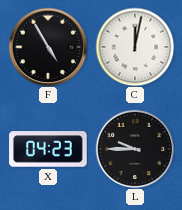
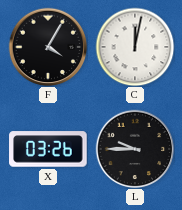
F: 4:55 -> 4:05
X: 04:23 -> 03:26
